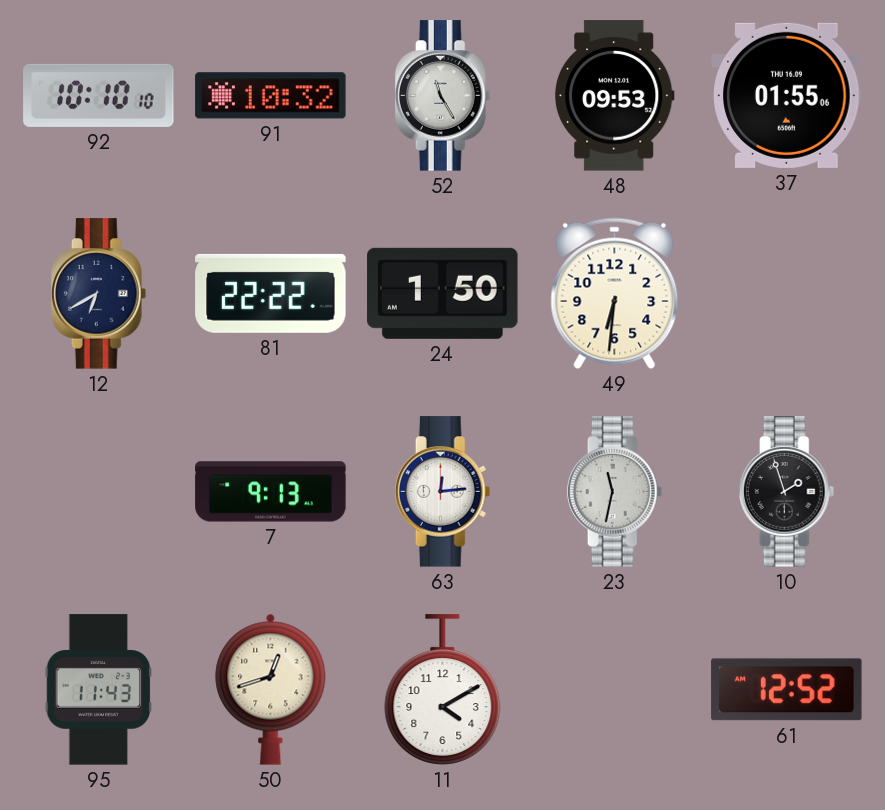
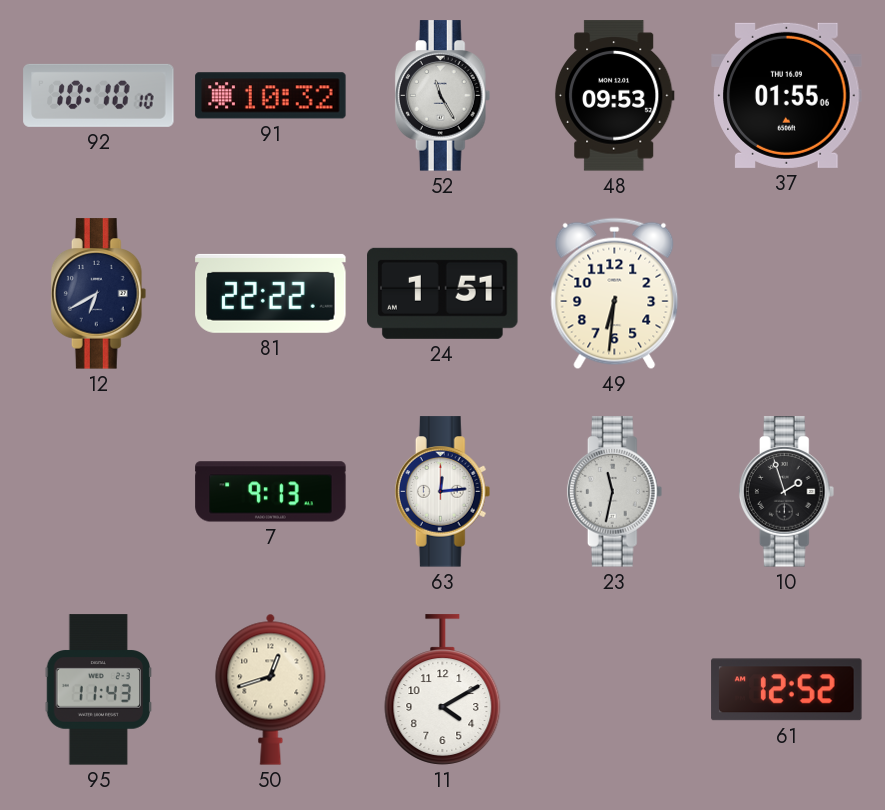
24: 1:50 -> 1:51
